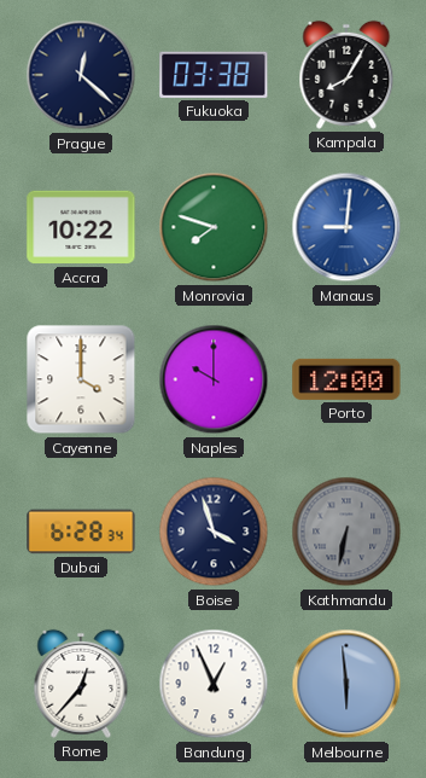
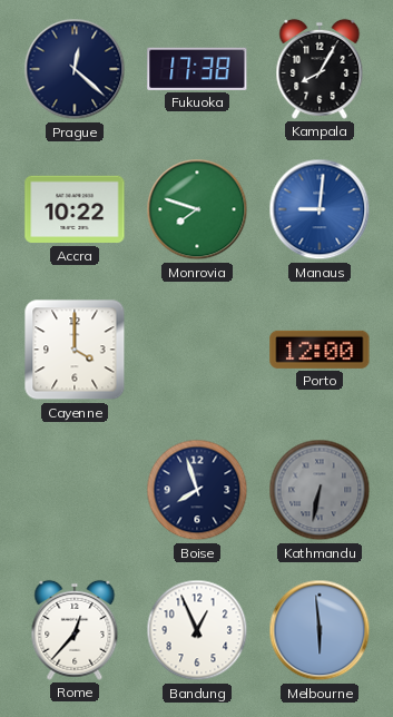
Fukuoka: 03:38 -> 17:38
Naples: 10:00 -> none
Dubai: 6:28 -> none
Boise: 3:57 -> 7:57
